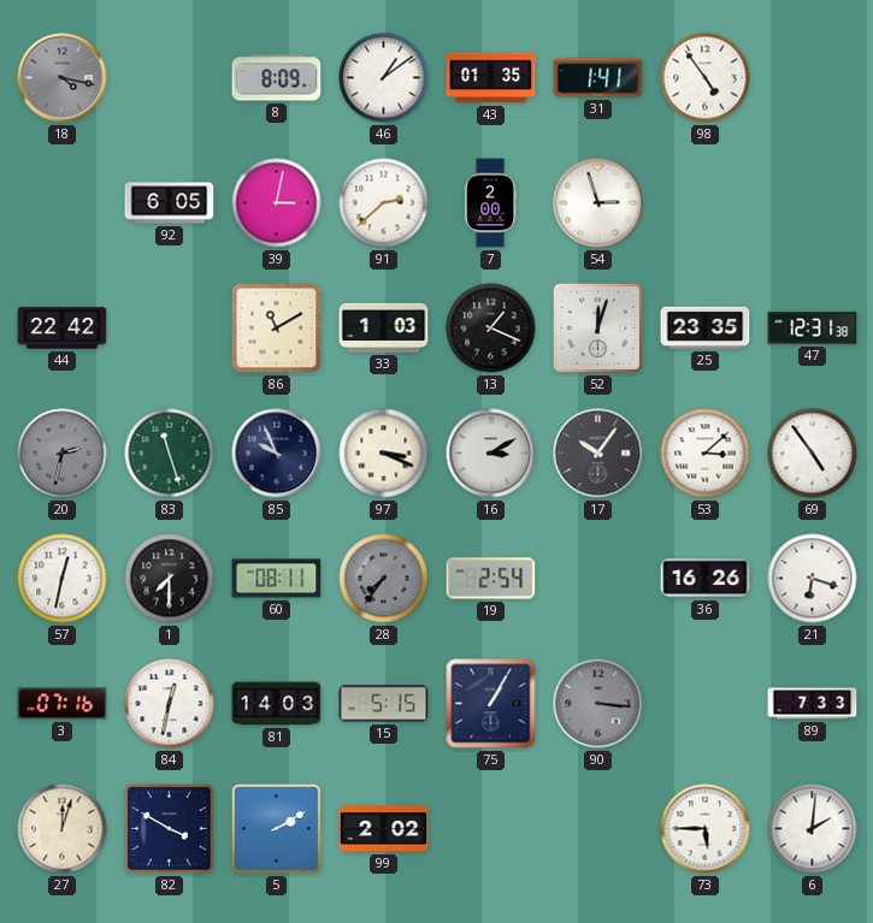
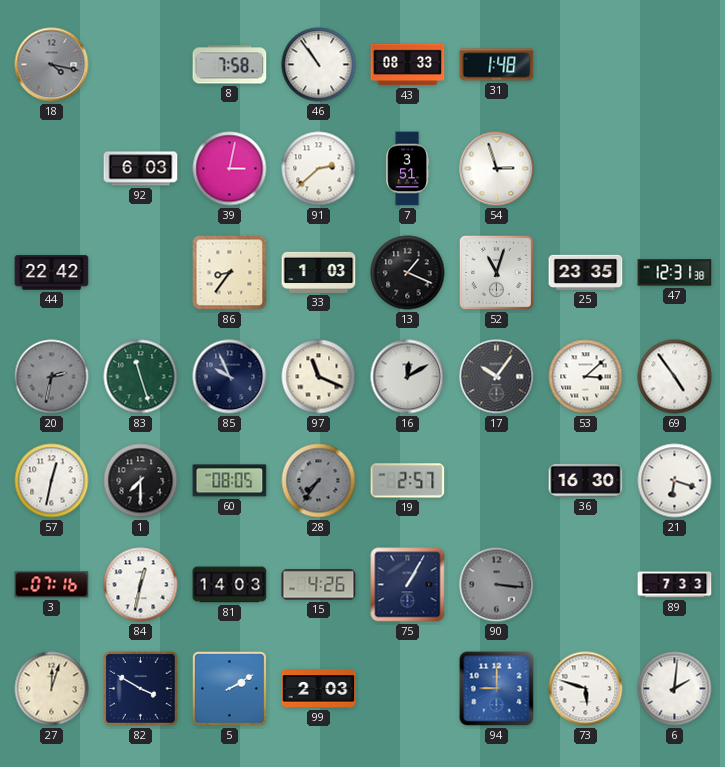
8: 8:09 -> 7:58
46: 1:09 -> 10:54
43: 01:35 -> 08:33
31: 1:41 -> 1:48
98: 4:54 -> none
92: 6:05 -> 6:03
7: 2:00 -> 3:51
86: 11:10 -> 8:36
52: 12:03 -> 11:03
97: 3:19 -> 11:19
16: 3:10 -> 12:10
60: 08:11 -> 08:05
19: 2:54 -> 2:57
36: 16:26 -> 16:30
15: 5:15 -> 4:26
99: 2:02 -> 2:03
94: none -> 9:00
73: 5:45 -> 5:48
